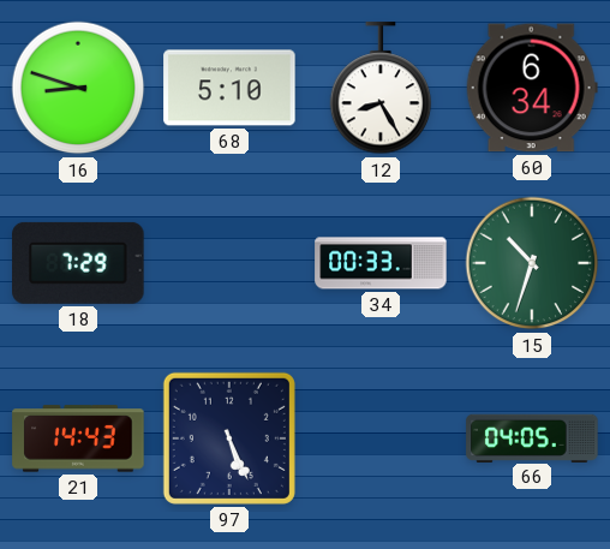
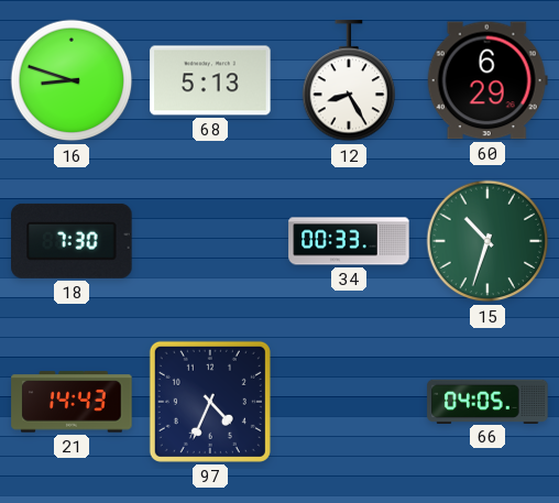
68: 5:10 -> 5:13
60: 6:34 -> 6:29
18: 7:29 -> 7:30
97: 5:26 -> 4:34
